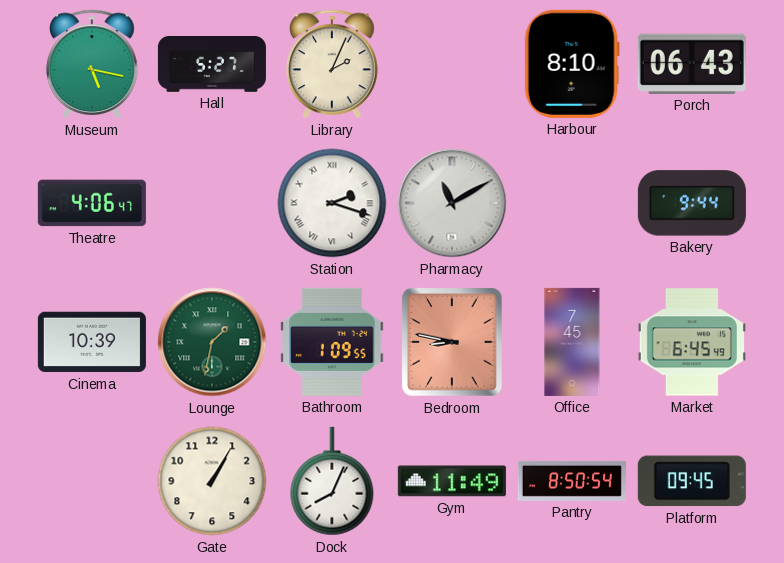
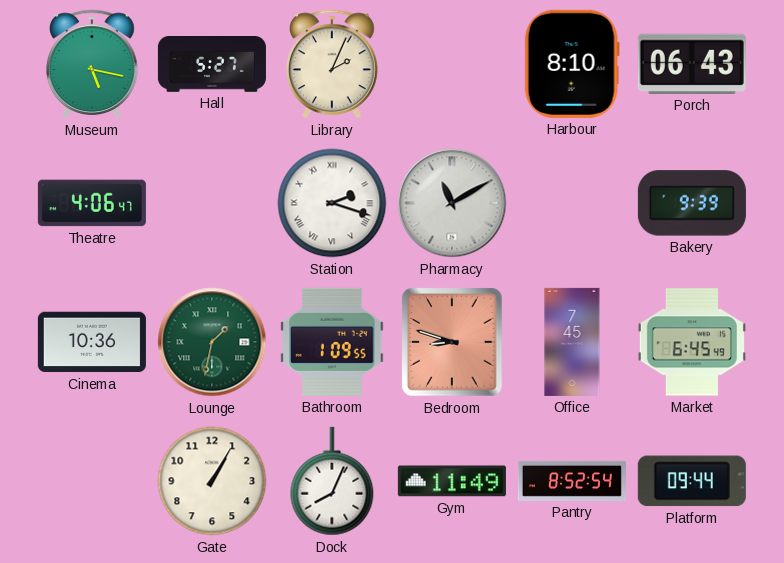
Bakery: 9:44 -> 9:39
Cinema: 10:39 -> 10:36
Bedroom: 8:47 -> 8:48
Pantry: 8:50 -> 8:52
Platform: 09:45 -> 09:44
